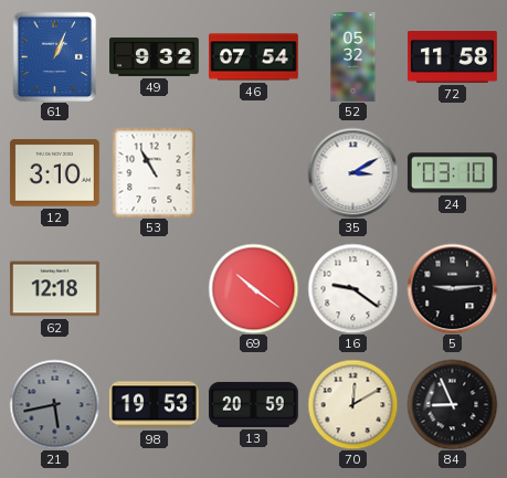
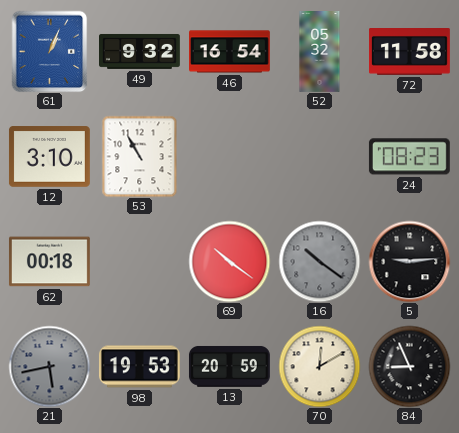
46: 07:54 -> 16:54
35: 3:10 -> none
24: 03:10 -> 08:23
62: 12:18 -> 00:18
16: 9:21 -> 10:21
16 dial: white -> grey
